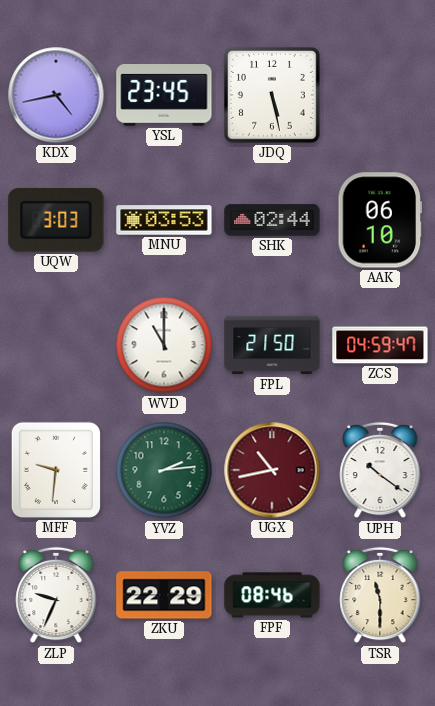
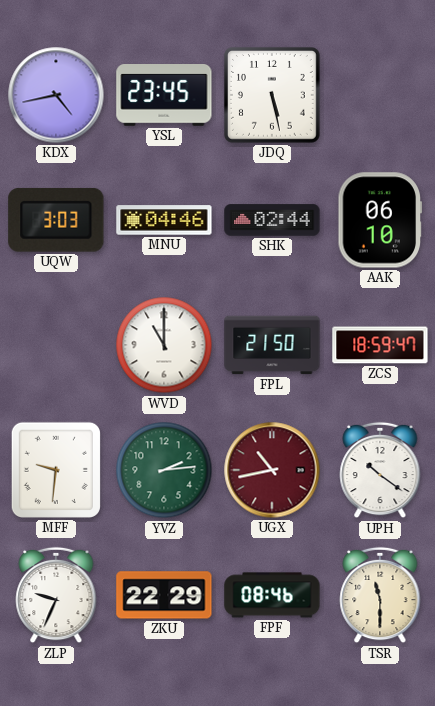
MNU: 03:53 -> 04:46
ZCS: 04:59 -> 18:59
